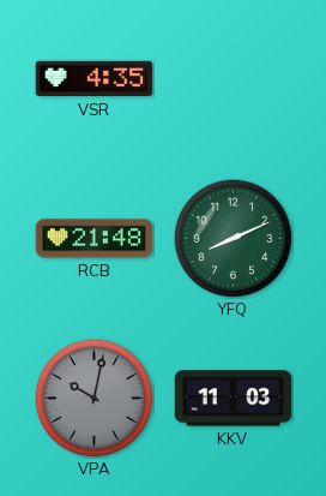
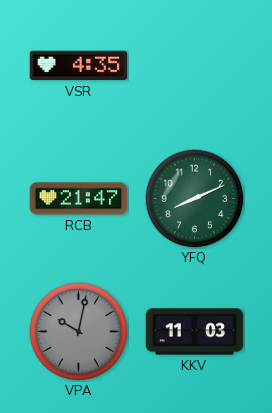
RCB: 21:48 -> 21:47
